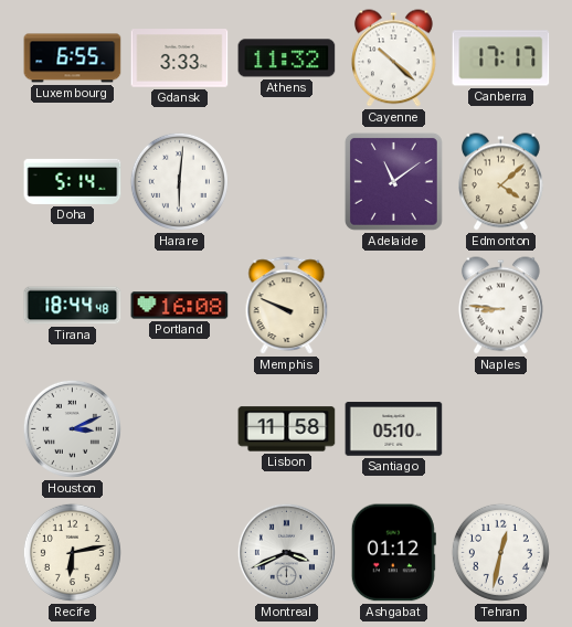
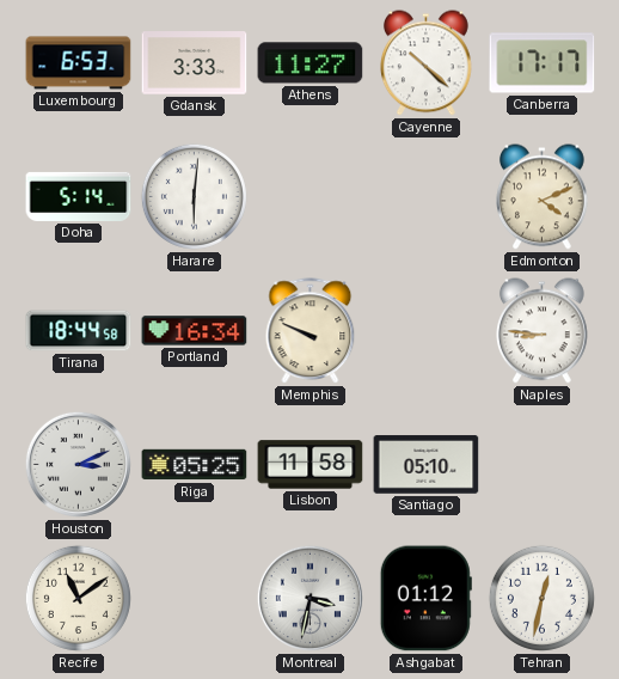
Luxembourg: 6:55 -> 6:53
Athens: 11:32 -> 11:27
Adelaide: 11:09 -> none
Edmonton: 4:08 -> 4:11
Tirana: 18:44:48 -> 18:44:58
Portland: 16:08 -> 16:34
Riga: none -> 05:25
Recife: 6:13 -> 11:09
Montreal: 3:41 -> 3:32
